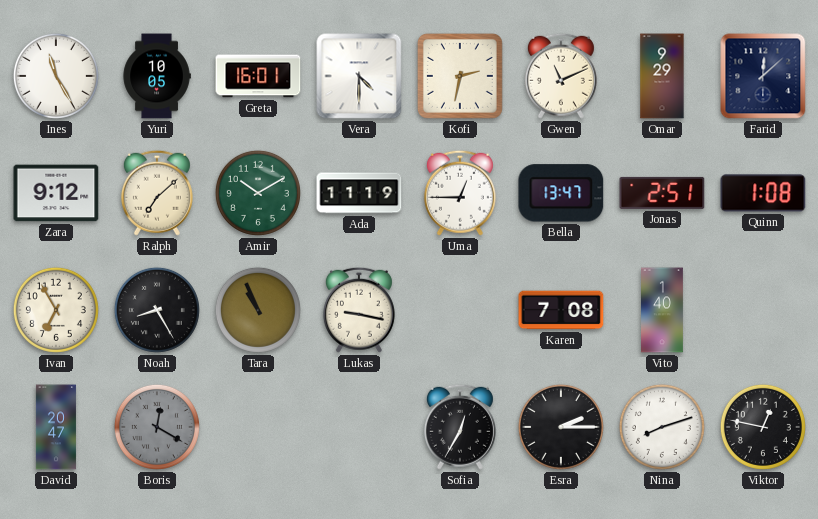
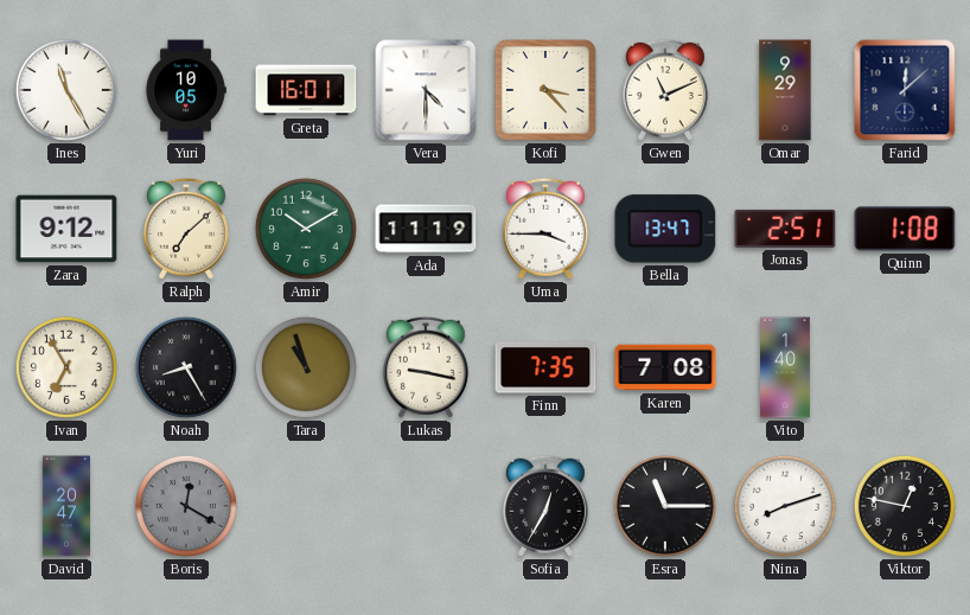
Kofi: 2:32 -> 3:23
Uma: 12:45 -> 3:45
Tara: 10:56 -> 10:57
Finn: none -> 7:35
Esra: 2:15 -> 11:15
